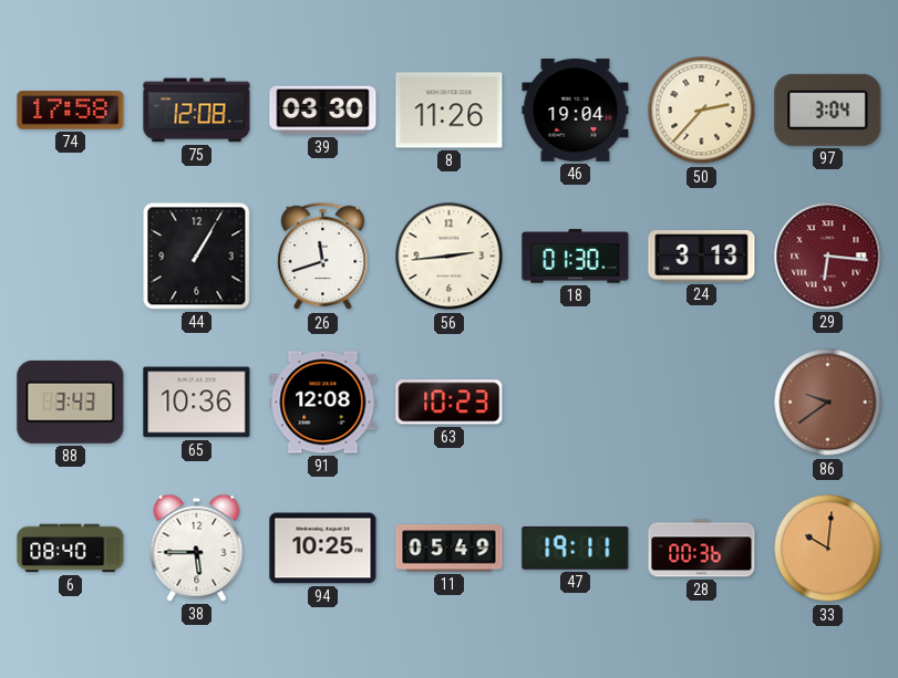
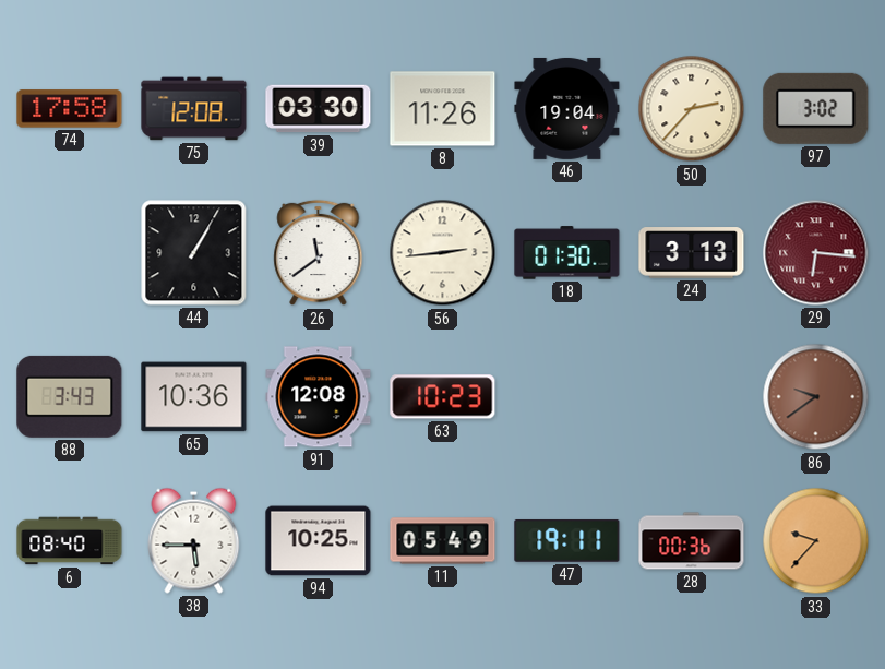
97: 3:04 -> 3:02
26: 11:42 -> 11:39
33: 10:01 -> 9:37
